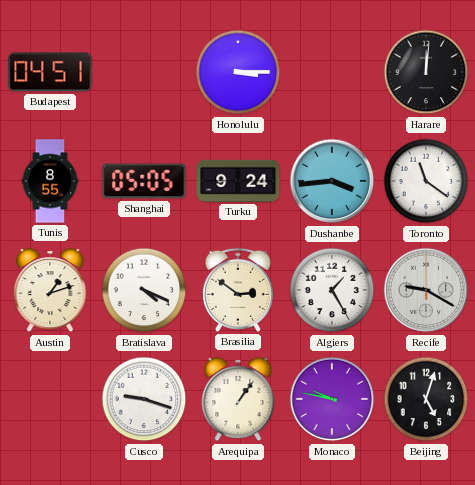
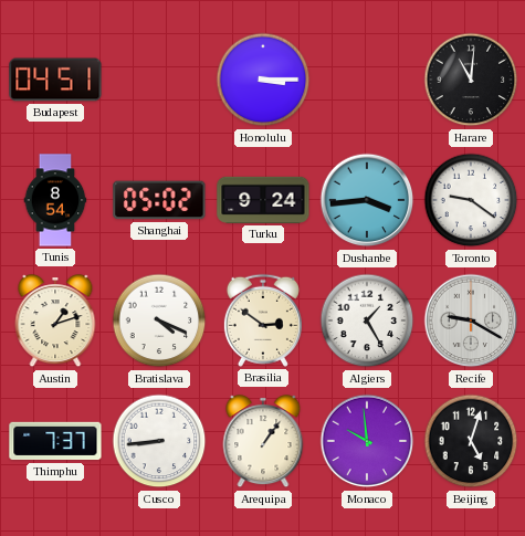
Harare: 12:01 -> 11:01
Tunis: 8:55 -> 8:54
Shanghai: 05:05 -> 05:02
Toronto: 11:21 -> 9:21
Thimphu: none -> 7:37
Cusco: 9:18 -> 8:44
Monaco: 9:47 -> 9:59
